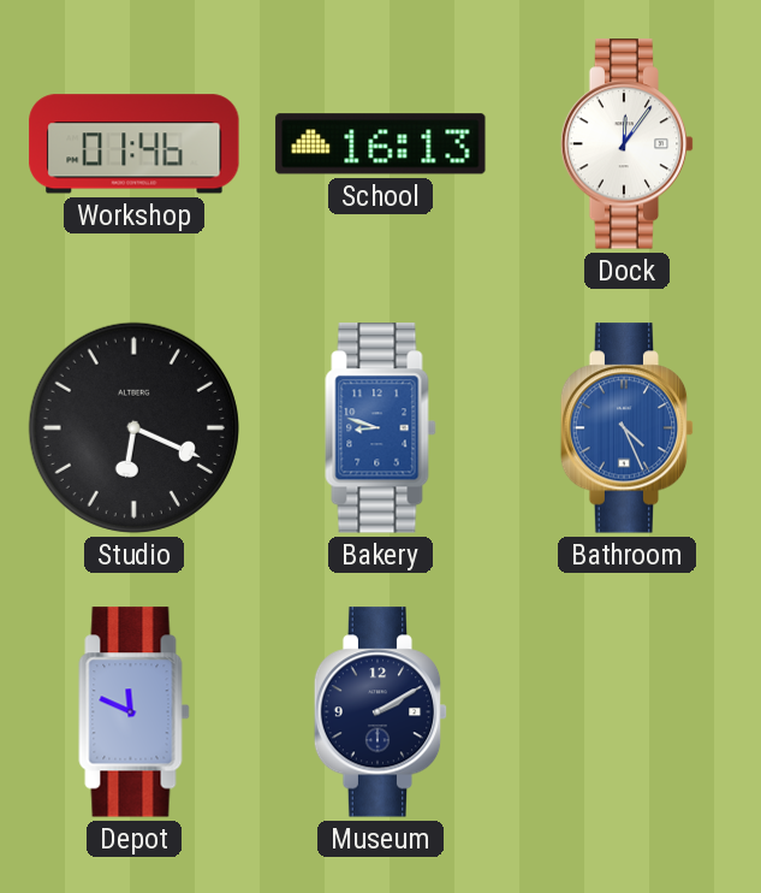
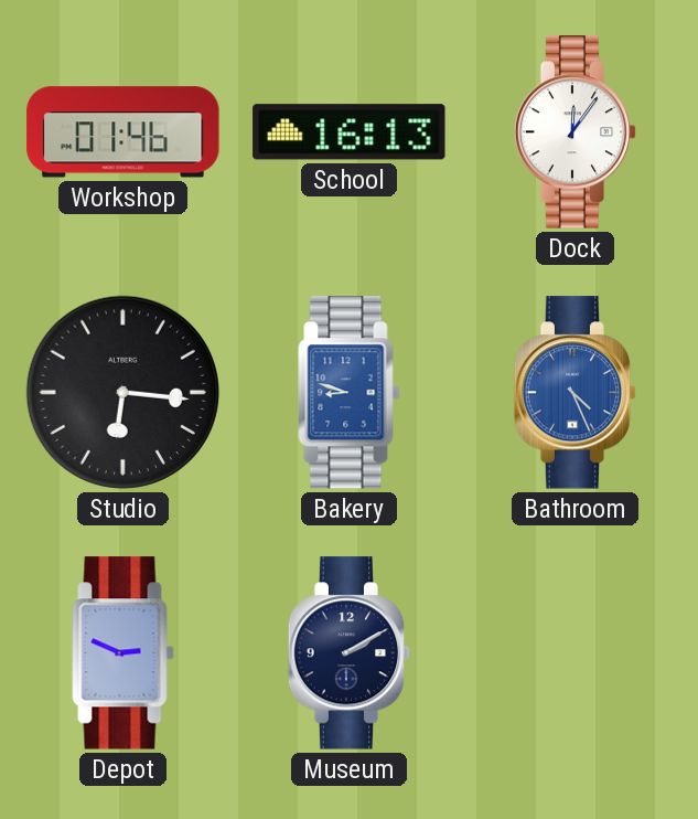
Studio: 6:19 -> 6:16
Depot: 11:49 -> 2:49
